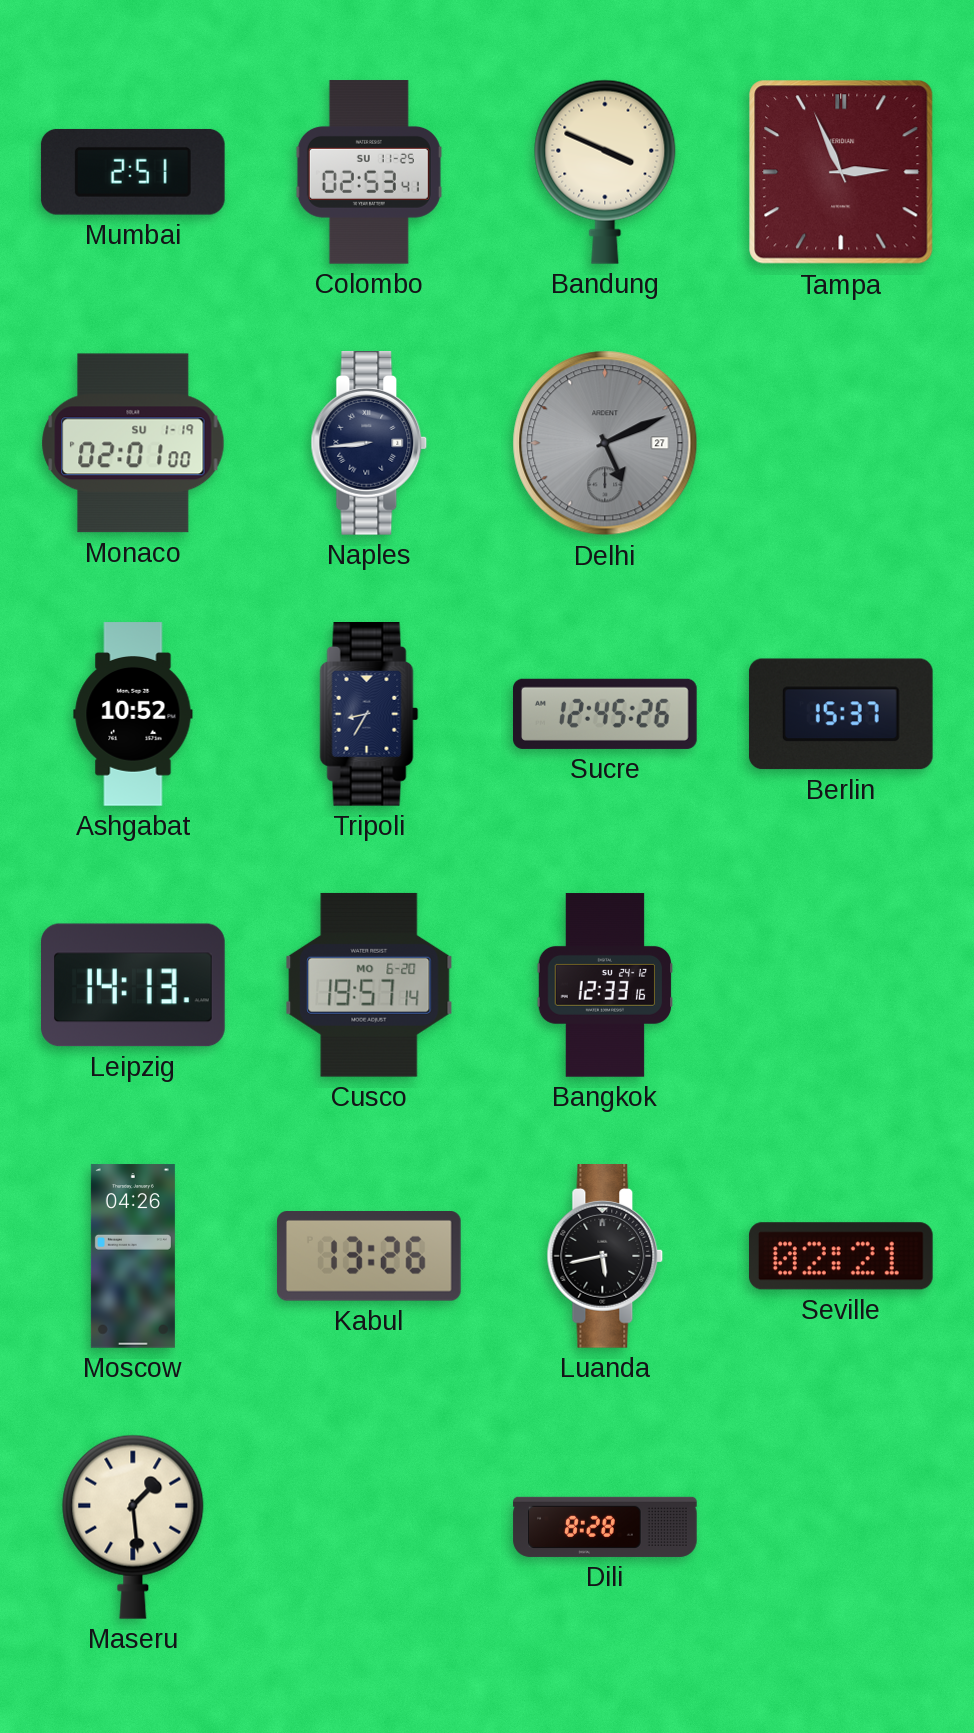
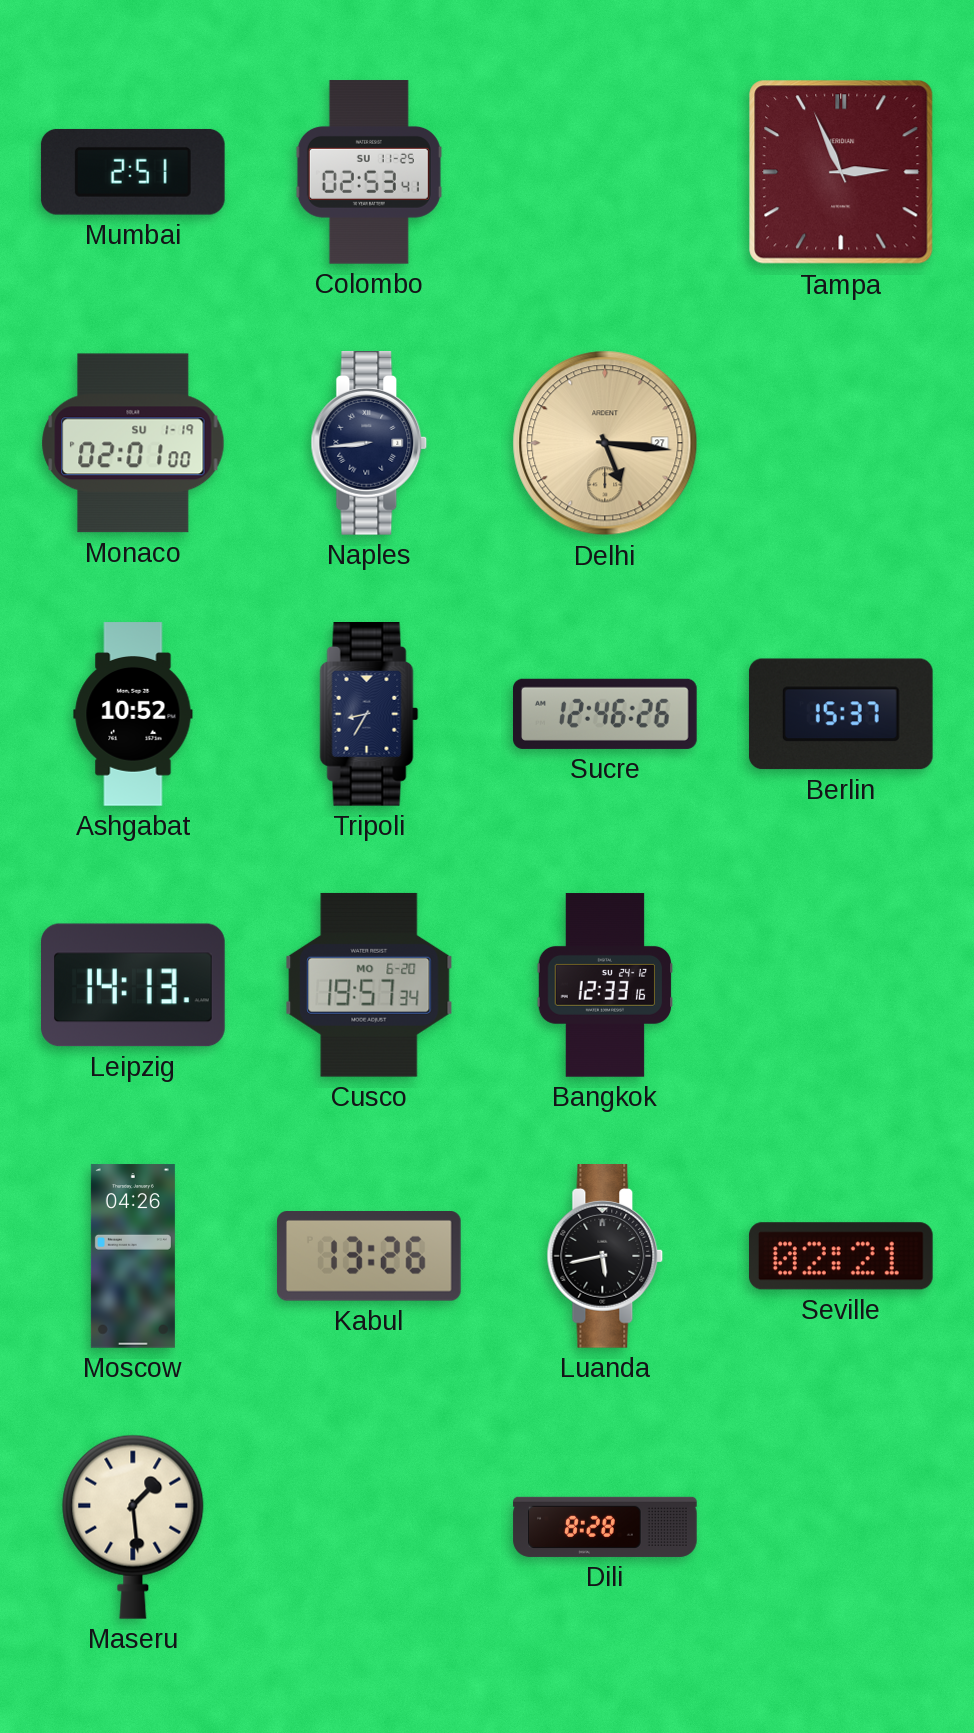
Bandung: 3:49 -> none
Delhi: 5:11 -> 5:16
Delhi dial: grey -> champagne
Sucre: 12:45 -> 12:46
Cusco: 19:57:14 -> 19:57:34
